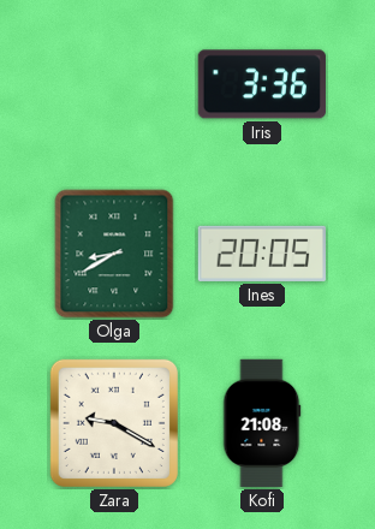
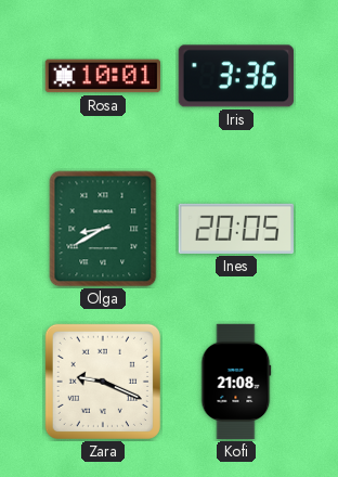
Rosa: none -> 10:01
Zara: 9:20 -> 9:19
